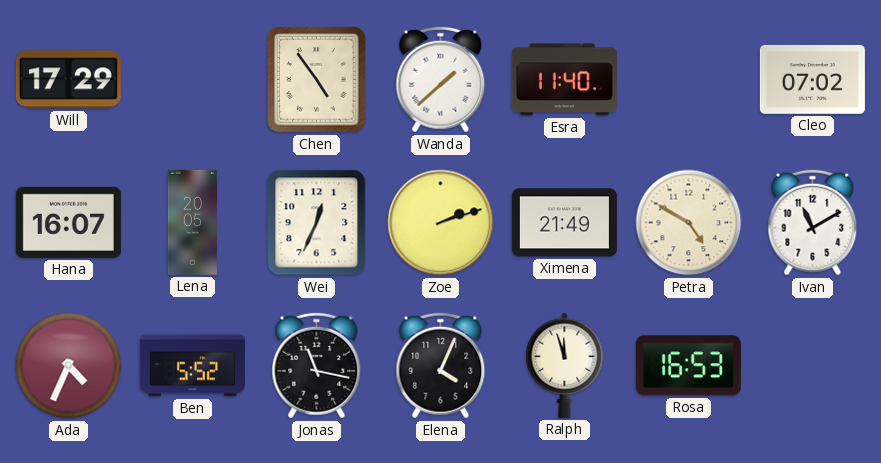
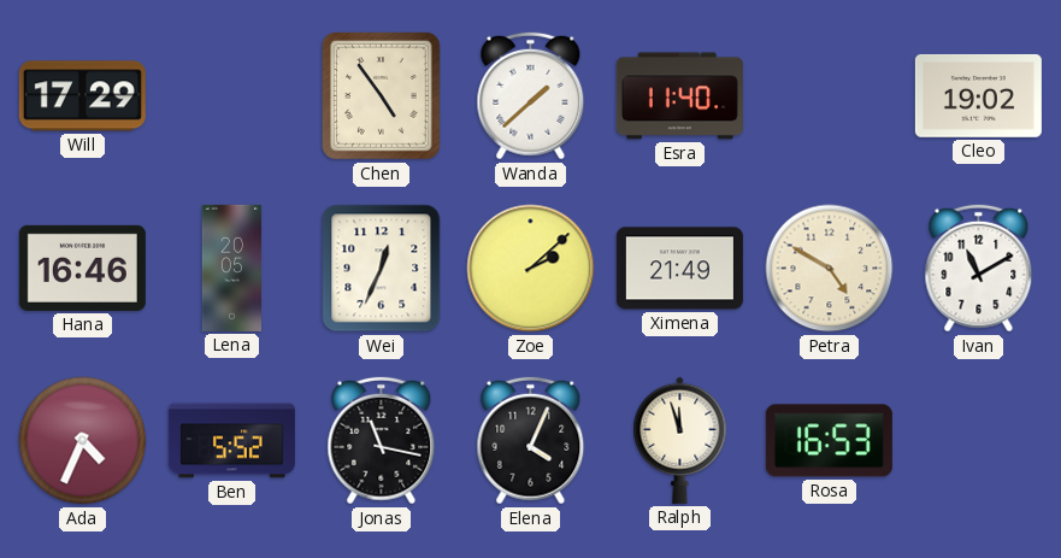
Cleo: 07:02 -> 19:02
Hana: 16:07 -> 16:46
Zoe: 2:12 -> 2:08
